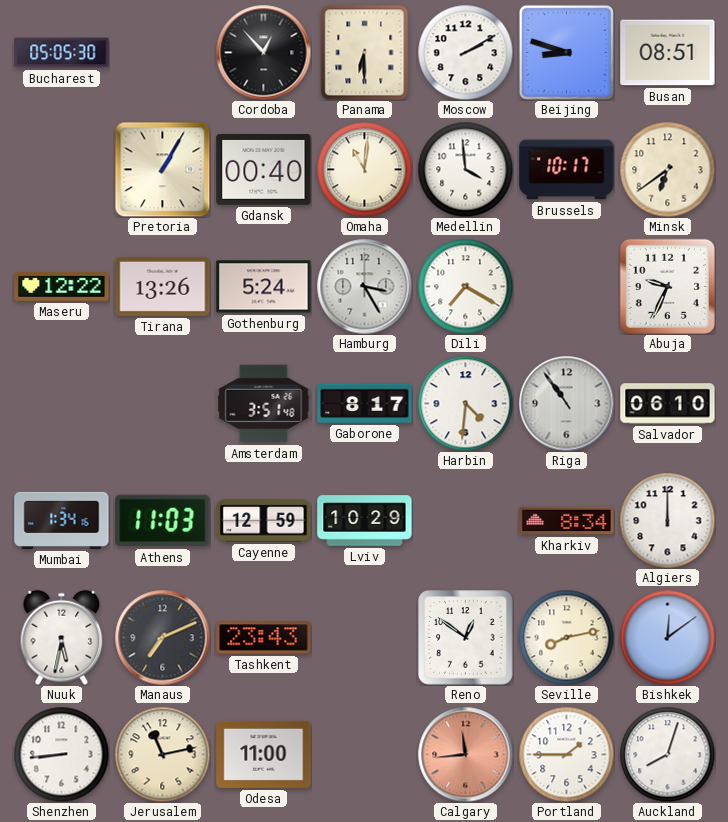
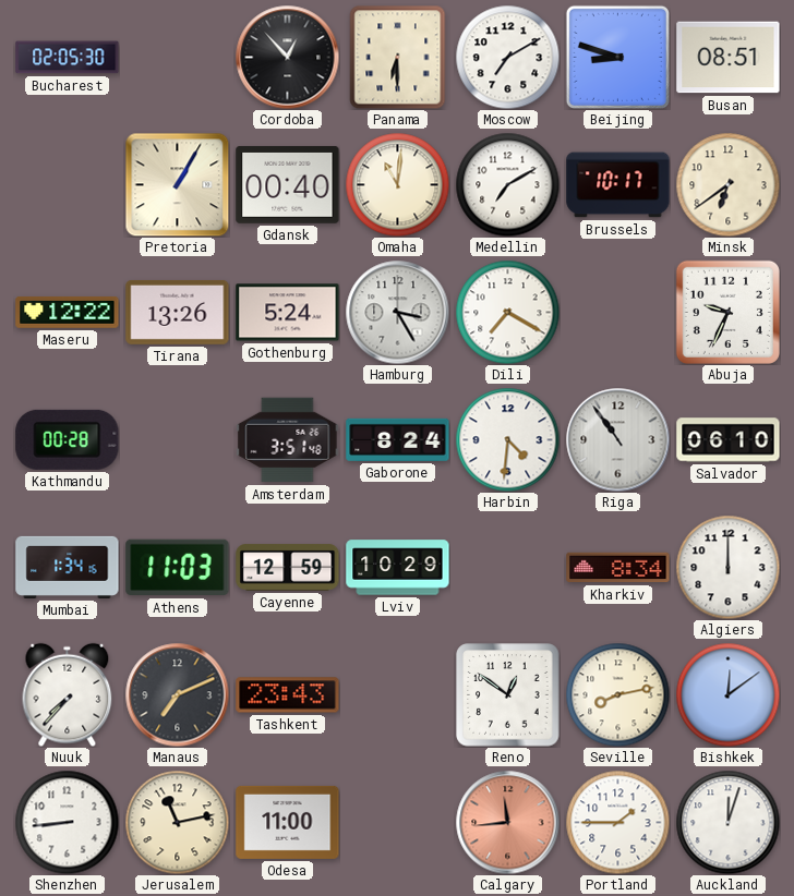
Bucharest: 05:05 -> 02:05
Moscow: 2:10 -> 7:10
Medellin: 3:59 -> 7:10
Kathmandu: none -> 00:28
Gaborone: 8:17 -> 8:24
Nuuk: 5:32 -> 7:37
Auckland: 8:03 -> 12:03
